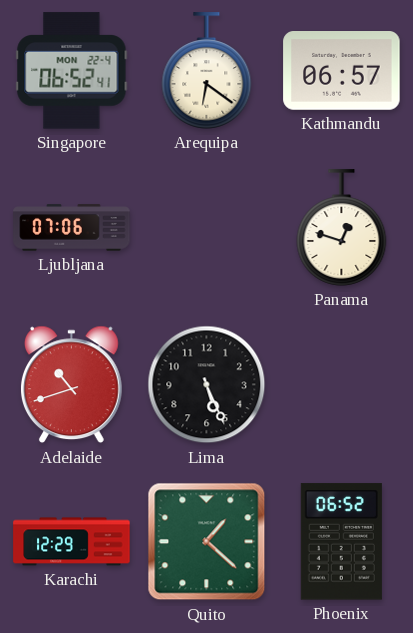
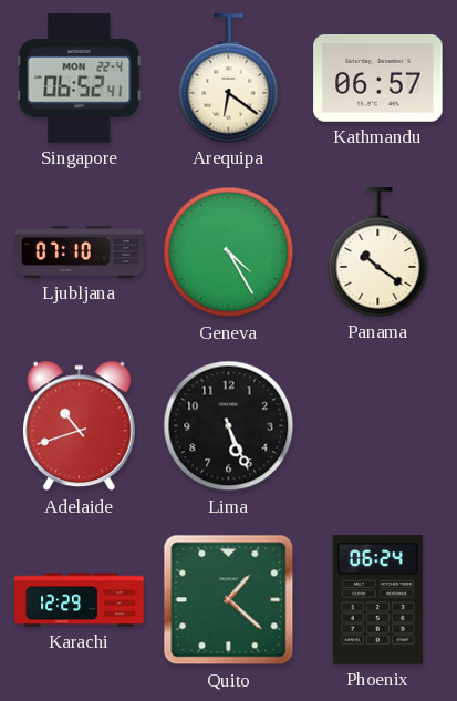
Ljubljana: 07:06 -> 07:10
Geneva: none -> 4:25
Panama: 12:48 -> 10:21
Phoenix: 06:52 -> 06:24
